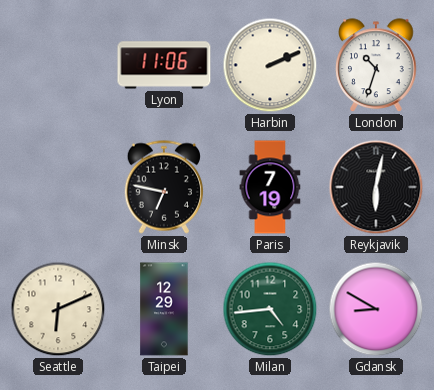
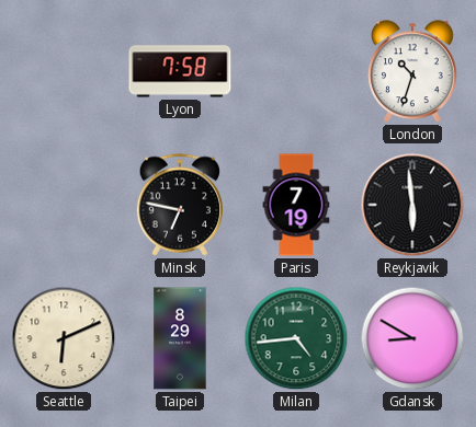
Lyon: 11:06 -> 7:58
Harbin: 2:11 -> none
Reykjavik: 6:02 -> 5:59
Taipei: 12:29 -> 8:29
